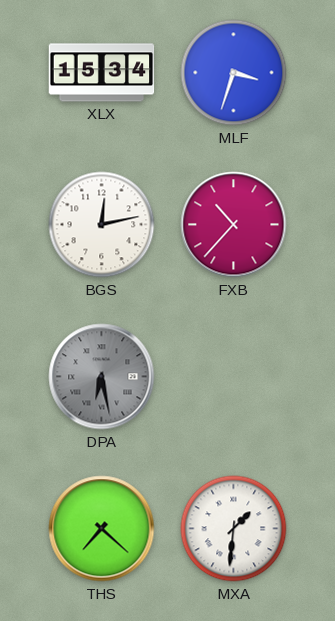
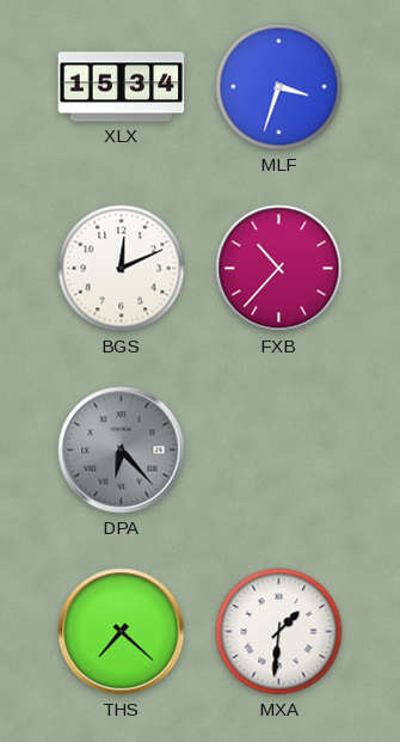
BGS: 12:13 -> 12:11
DPA: 6:28 -> 6:23
